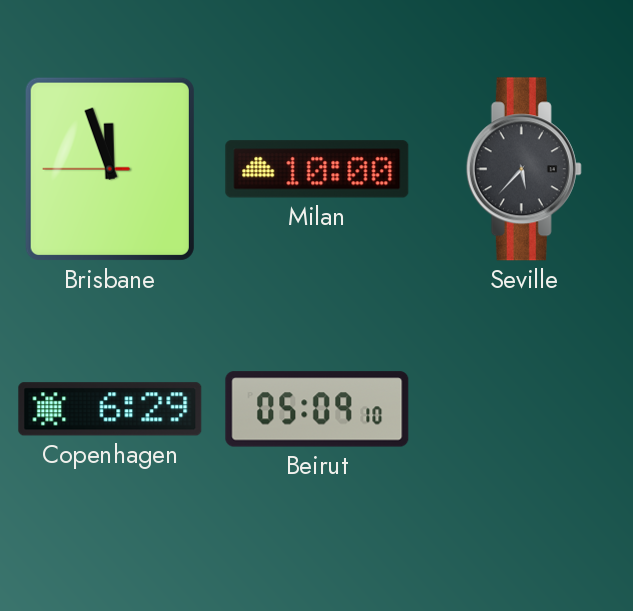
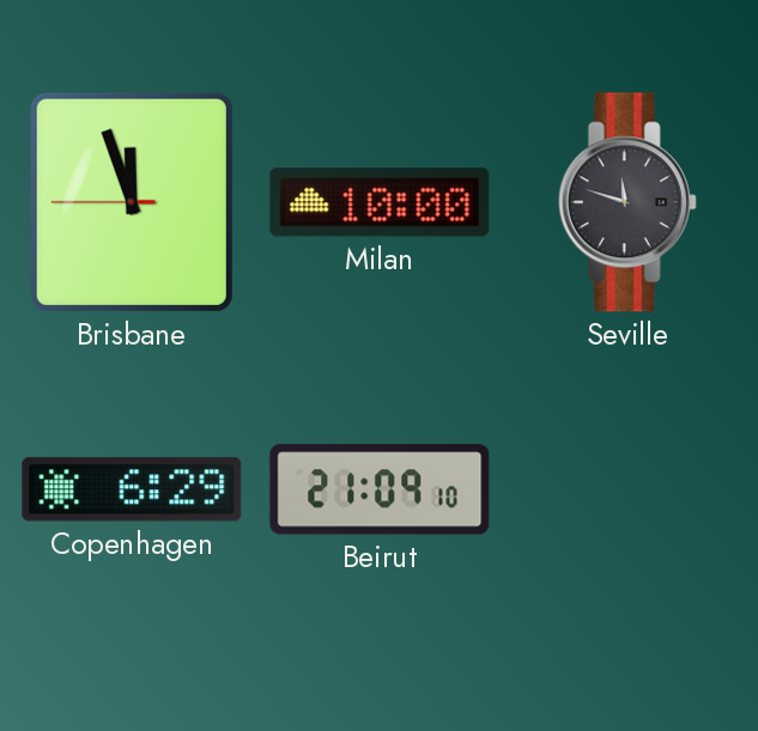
Seville: 5:37 -> 11:48
Beirut: 05:09 -> 21:09
